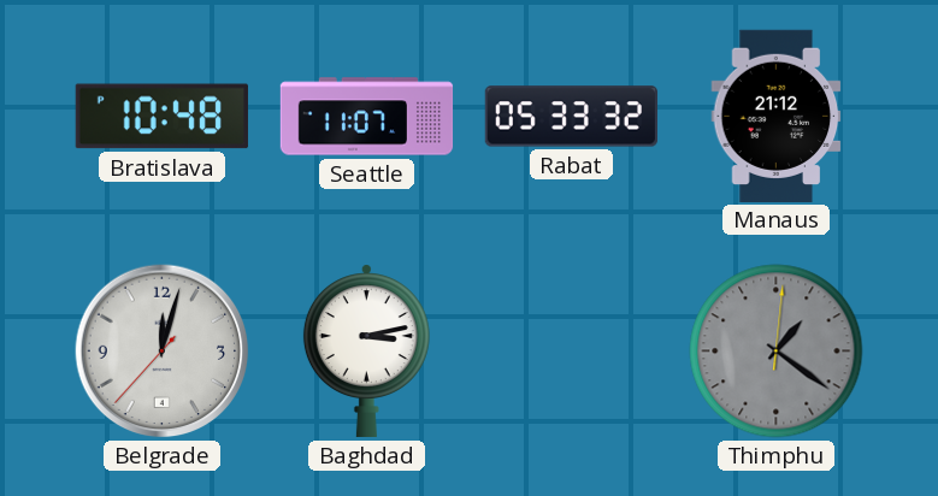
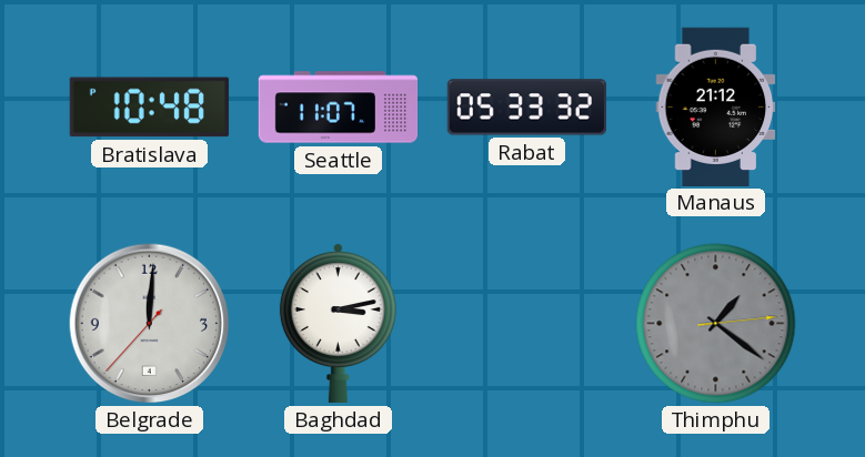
Belgrade: 12:02 -> 12:00
Thimphu: 1:21:01 -> 1:21:14
